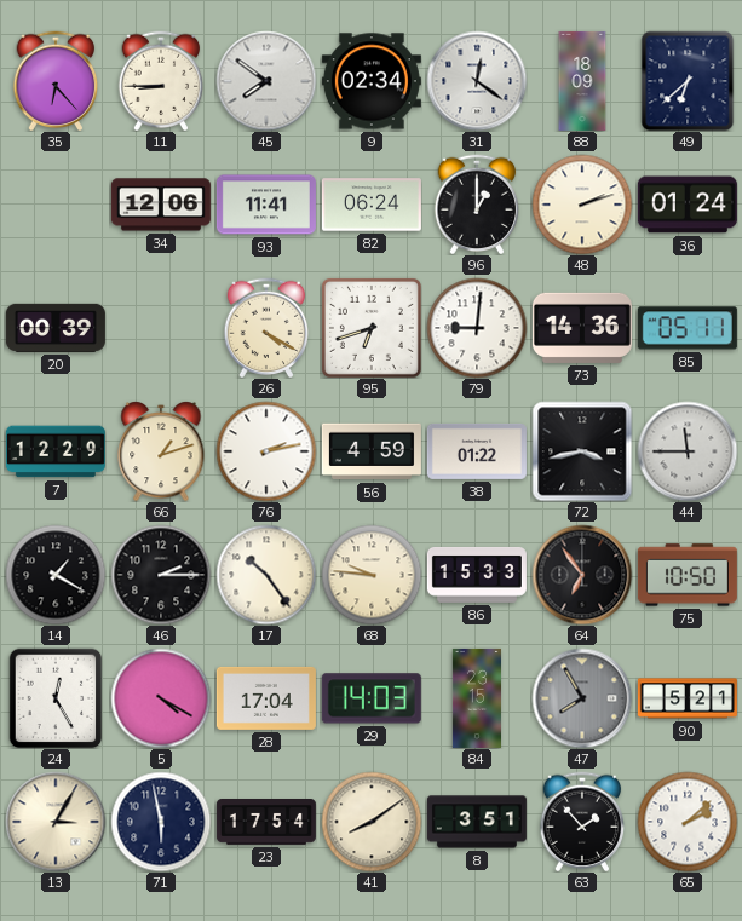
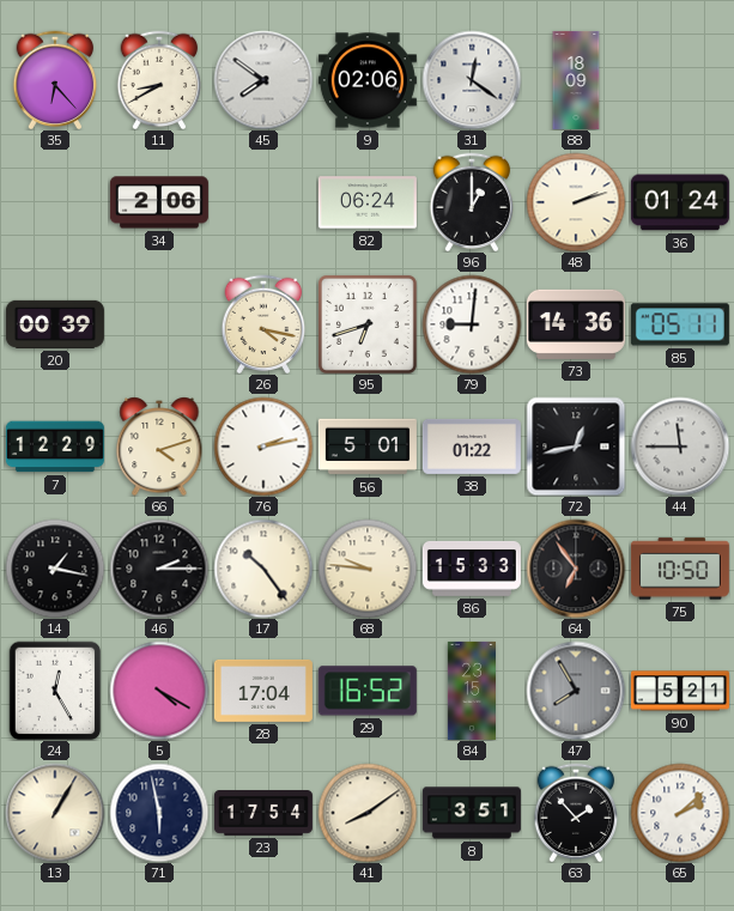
11: 8:45 -> 8:40
9: 02:34 -> 02:06
49: 6:38 -> none
34: 12:06 -> 2:06
93: 11:41 -> none
26: 4:20 -> 4:17
66: 1:12 -> 4:12
56: 4:59 -> 5:01
72: 3:43 -> 12:43
14: 1:20 -> 1:17
29: 14:03 -> 16:52
13: 3:05 -> 1:05
